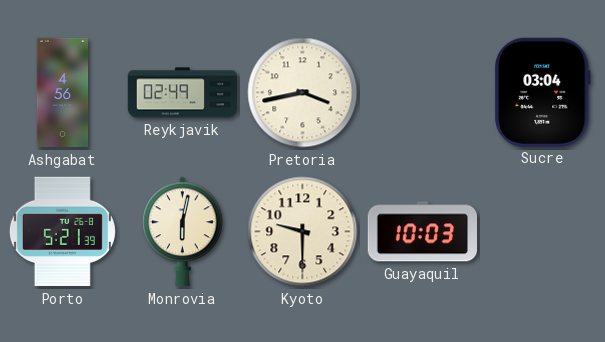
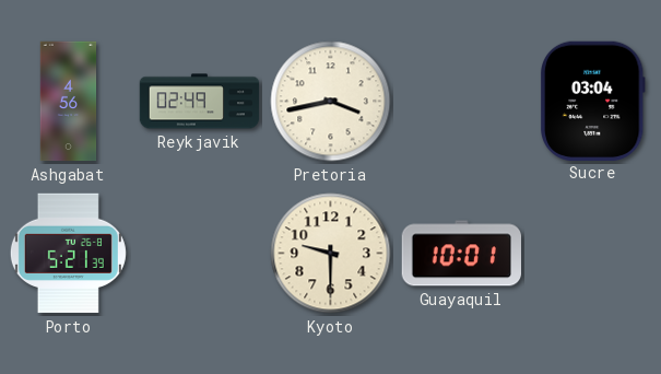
Monrovia: 6:02 -> none
Guayaquil: 10:03 -> 10:01
